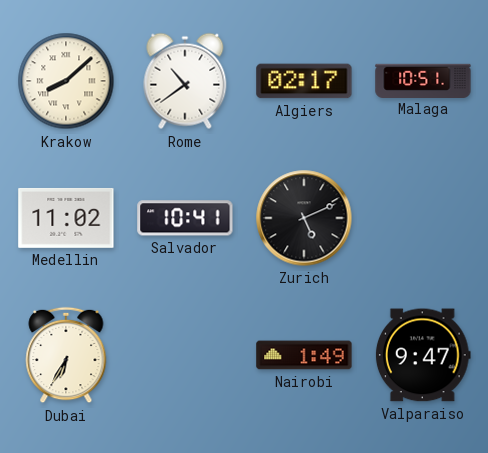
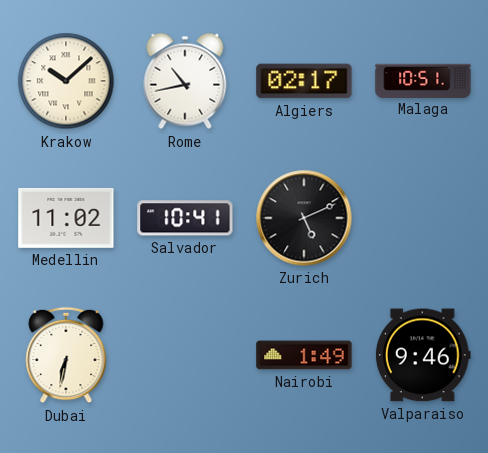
Krakow: 8:08 -> 10:08
Rome: 10:39 -> 10:43
Dubai: 6:35 -> 6:32
Valparaiso: 9:47 -> 9:46
